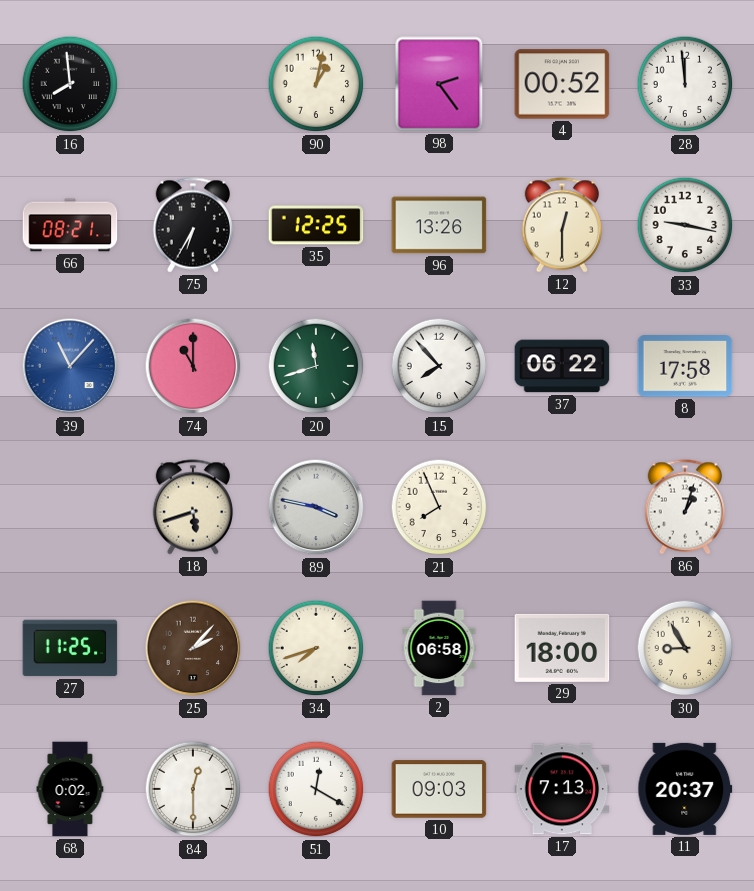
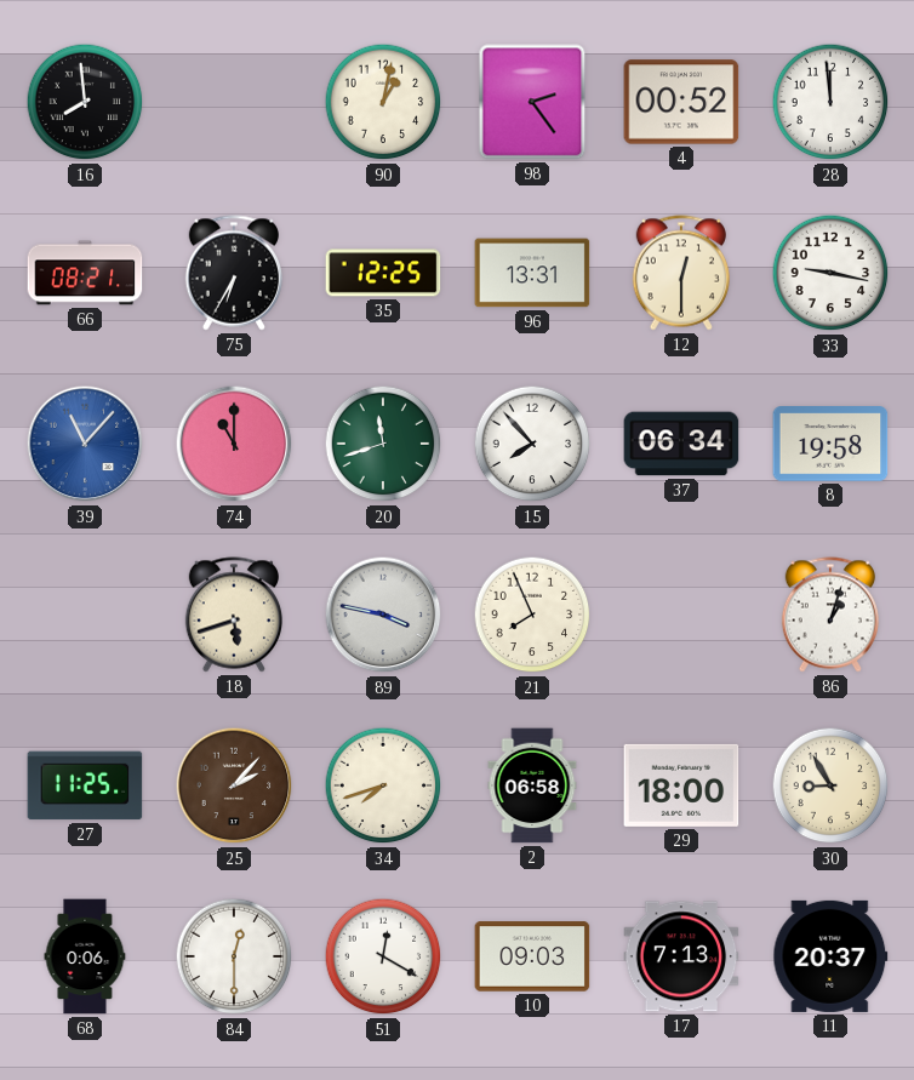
96: 13:26 -> 13:31
37: 06:22 -> 06:34
8: 17:58 -> 19:58
68: 0:02 -> 0:06
